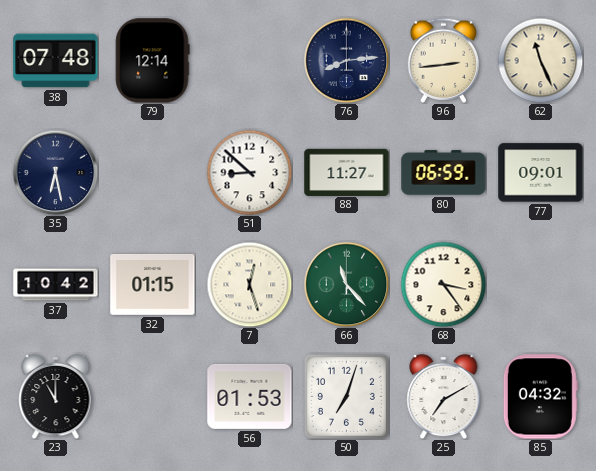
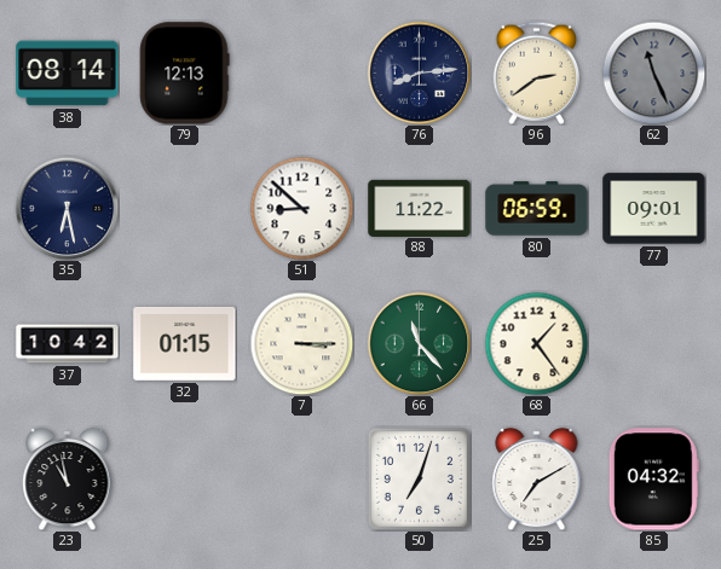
38: 07:48 -> 08:14
79: 12:14 -> 12:13
96: 2:44 -> 2:39
62 dial: cream -> grey
88: 11:27 -> 11:22
7: 12:27 -> 3:15
68: 3:24 -> 1:24
23: 11:00 -> 10:58
56: 01:53 -> none
